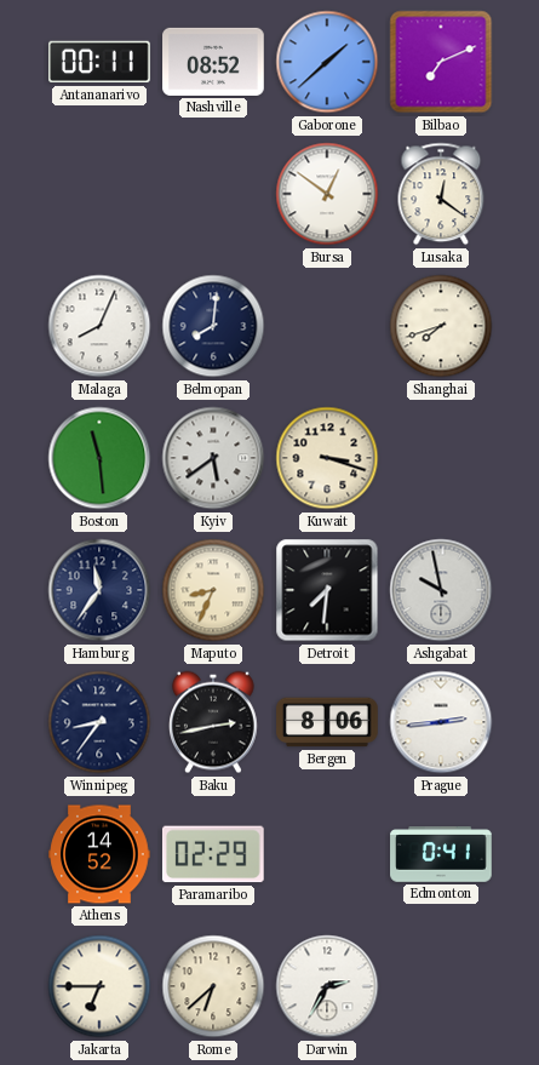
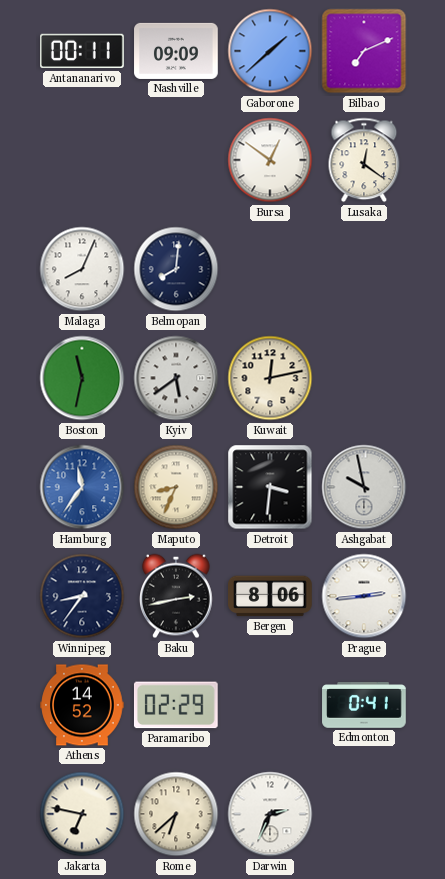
Nashville: 08:52 -> 09:09
Shanghai: 7:42 -> none
Boston: 11:29 -> 11:32
Kuwait: 3:18 -> 12:13
Hamburg dial: navy -> blue
Detroit: 7:31 -> 3:31
Jakarta: 6:45 -> 6:47
Darwin: 2:35 -> 2:34
